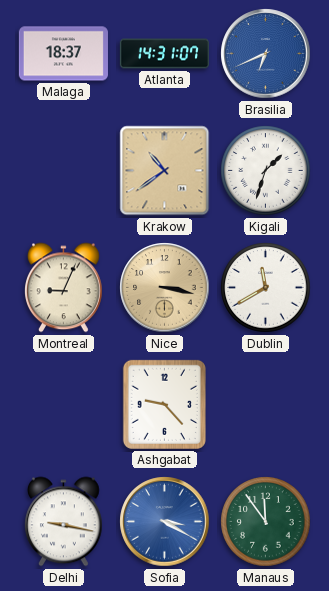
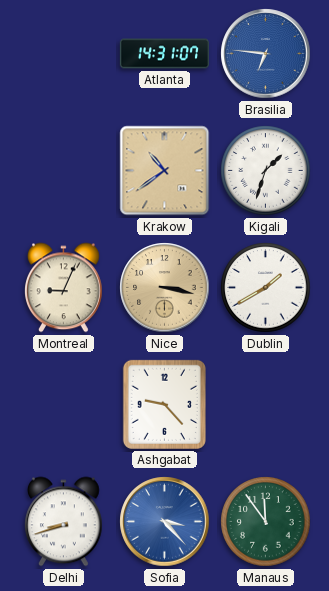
Malaga: 18:37 -> none
Brasilia: 6:41 -> 6:46
Dublin: 11:40 -> 1:40
Delhi: 9:17 -> 8:42
Sofia: 3:20 -> 3:23
